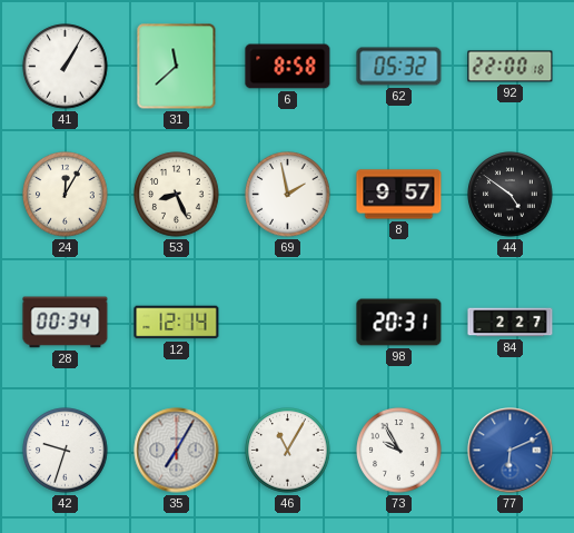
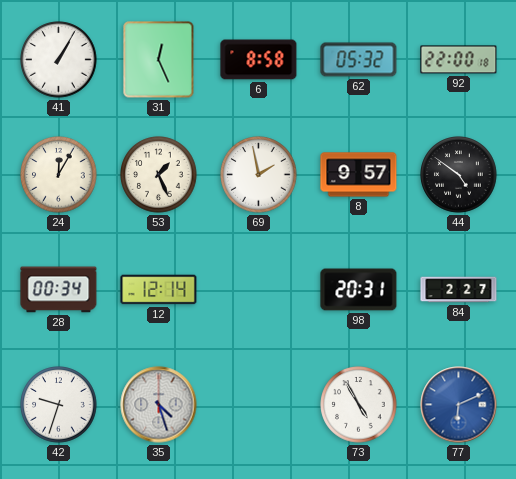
31: 11:38 -> 12:26
53: 8:26 -> 1:26
35: 7:05 -> 4:27
46: 11:05 -> none
73: 9:55 -> 4:55
